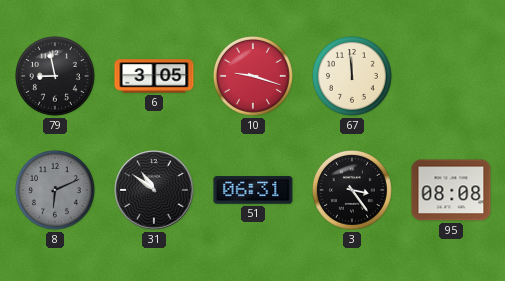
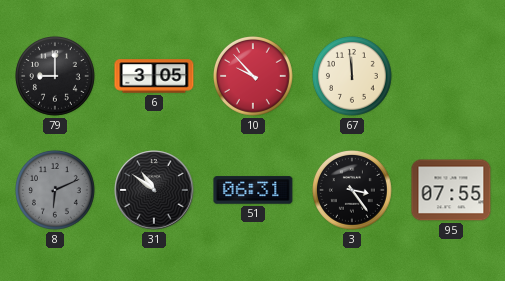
79: 8:58 -> 9:00
10: 9:18 -> 9:53
95: 08:08 -> 07:55
